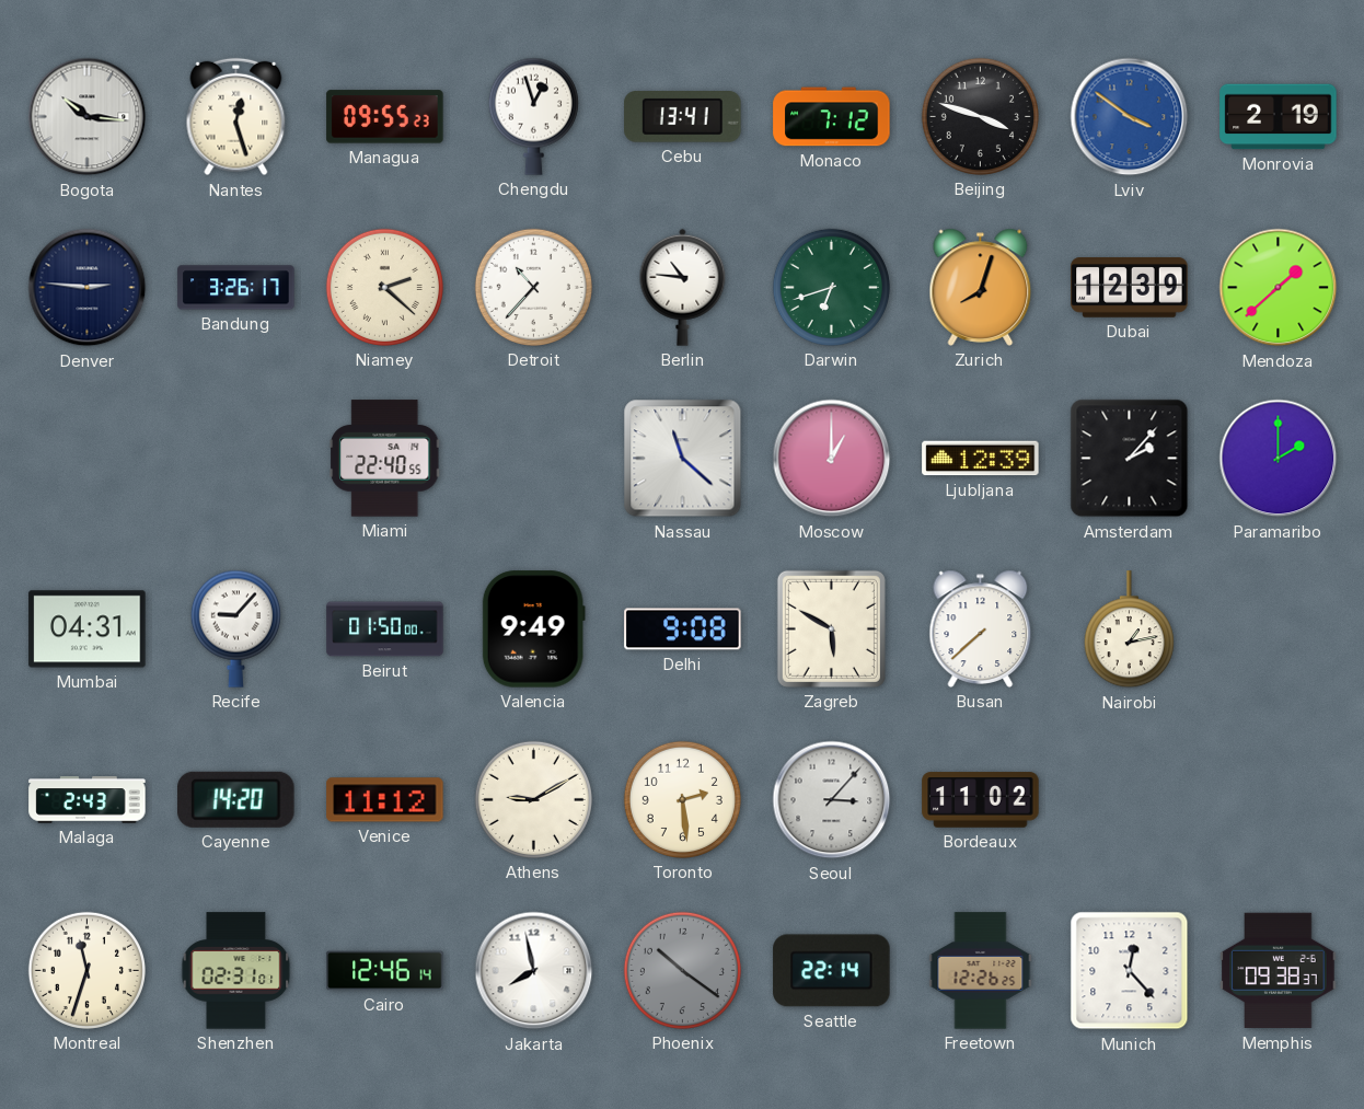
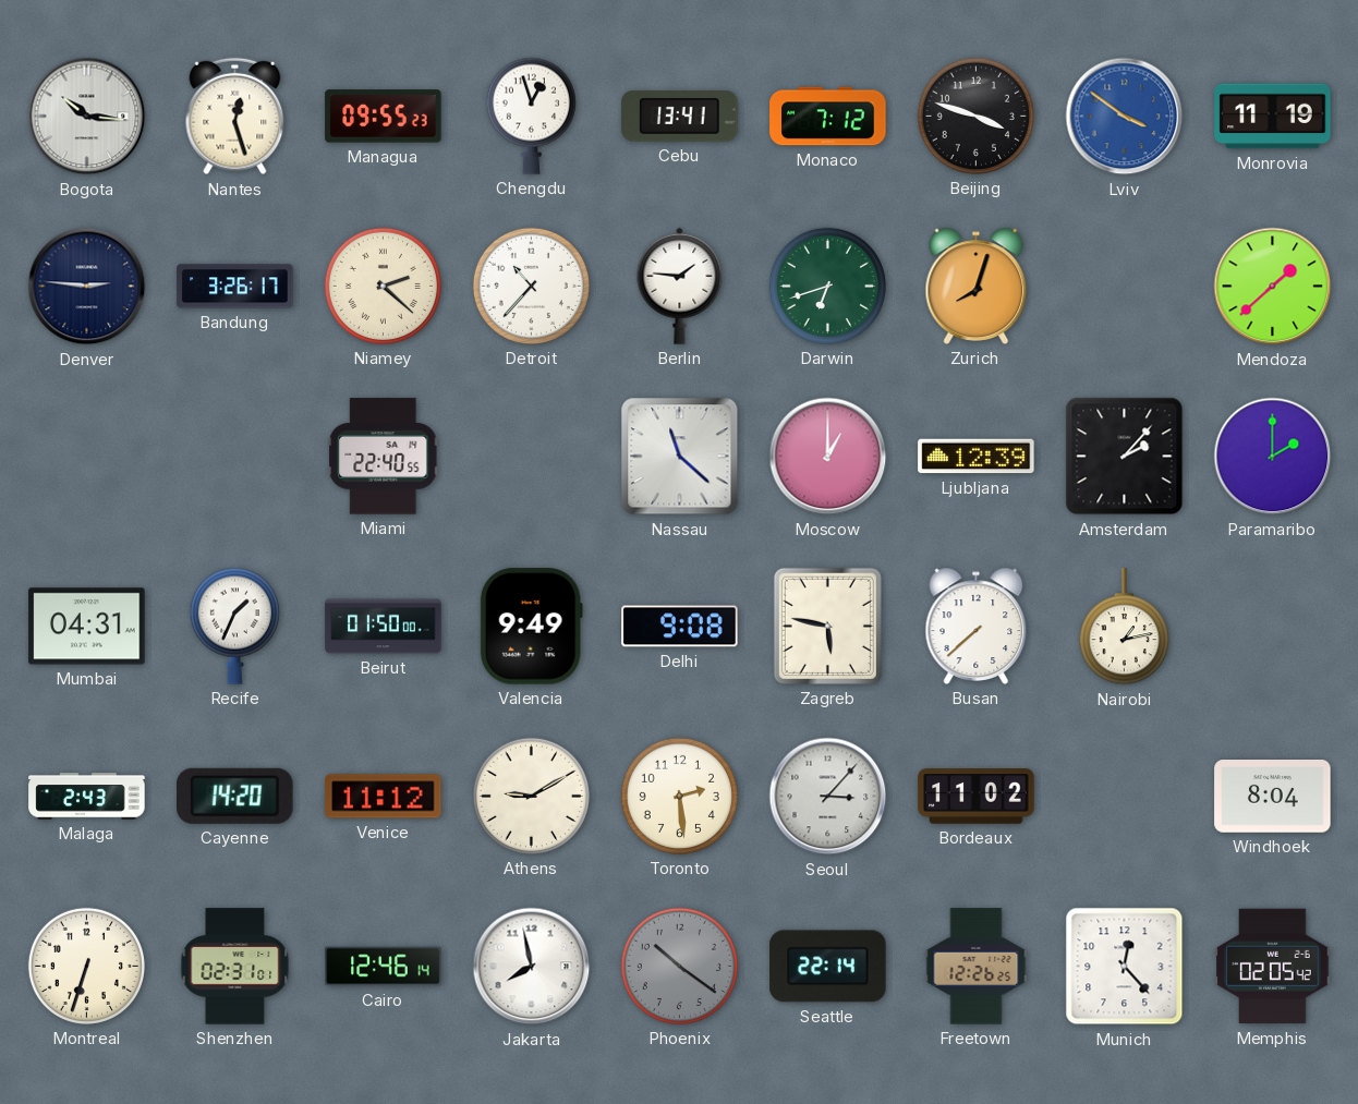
Monrovia: 2:19 -> 11:19
Berlin: 10:46 -> 1:46
Dubai: 12:39 -> none
Recife: 9:07 -> 1:34
Zagreb: 5:50 -> 5:47
Windhoek: none -> 8:04
Montreal: 11:33 -> 6:33
Memphis: 09:38 -> 02:05
